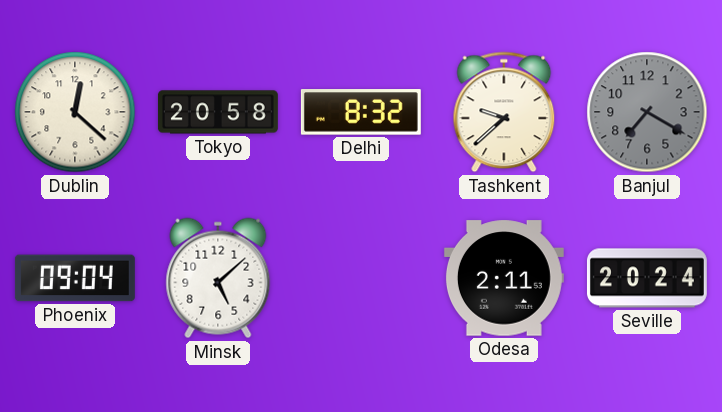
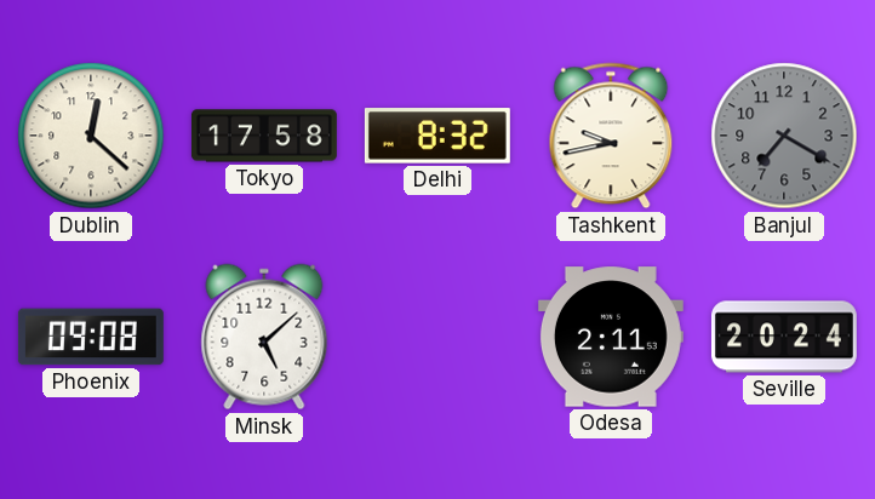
Tokyo: 20:58 -> 17:58
Tashkent: 9:38 -> 9:43
Phoenix: 09:04 -> 09:08
